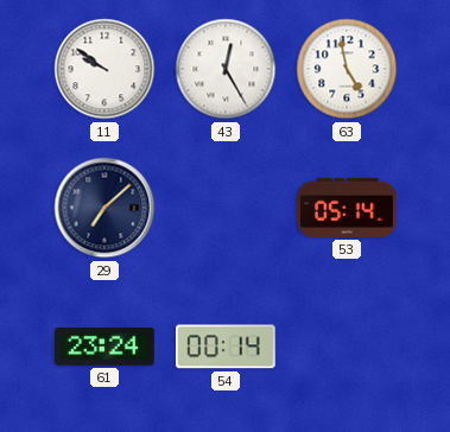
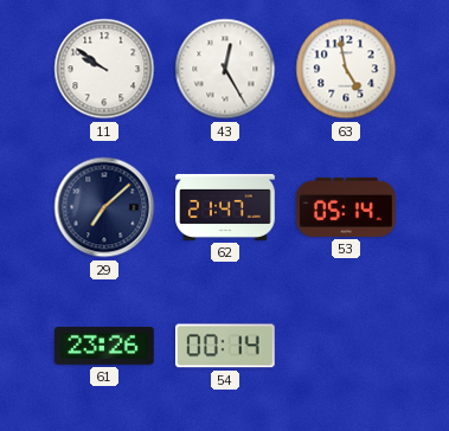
62: none -> 21:47
61: 23:24 -> 23:26
